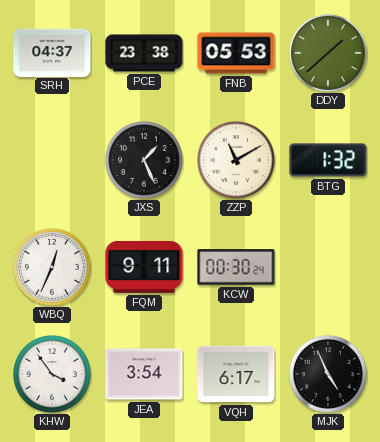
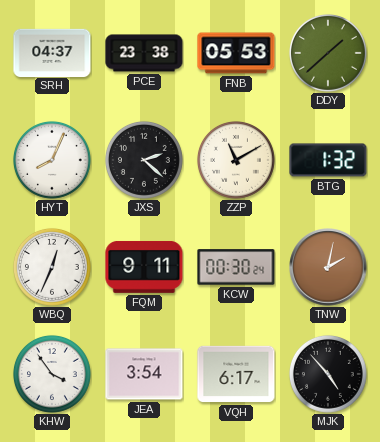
HYT: none -> 8:04
JXS: 1:26 -> 2:22
TNW: none -> 2:02
MJK: 4:56 -> 4:53
